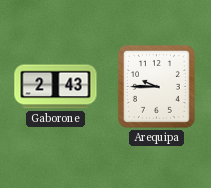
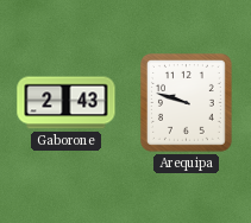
Arequipa: 9:45 -> 9:48
